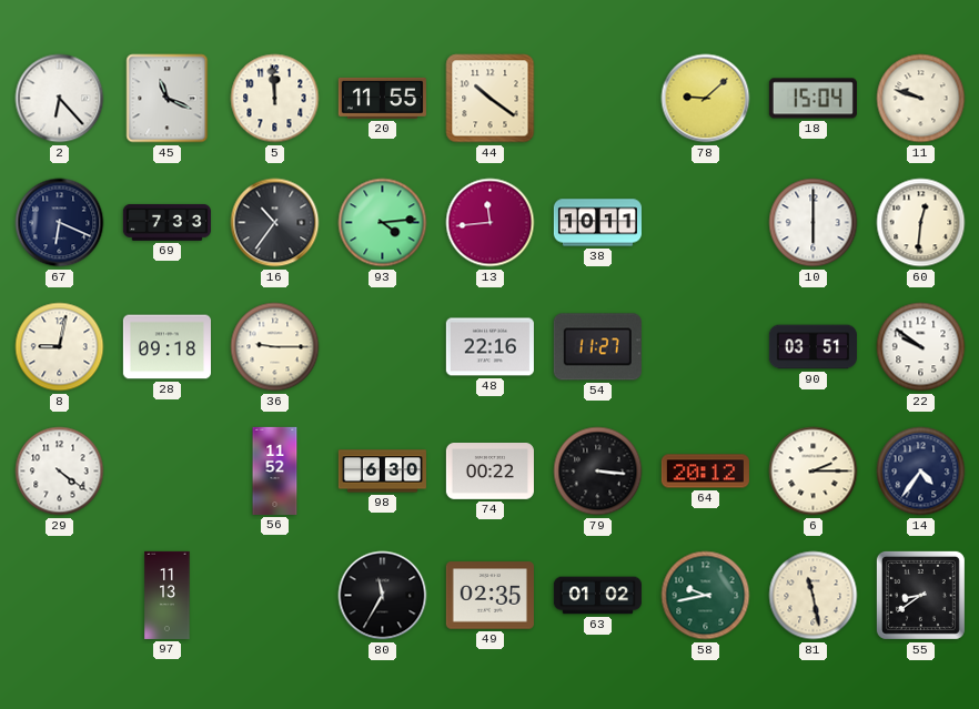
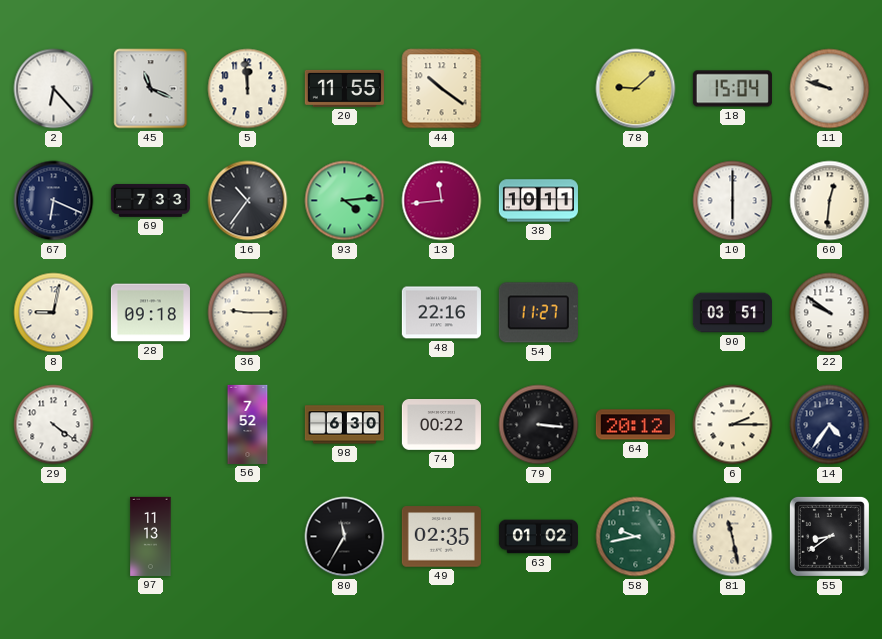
56: 11:52 -> 7:52
